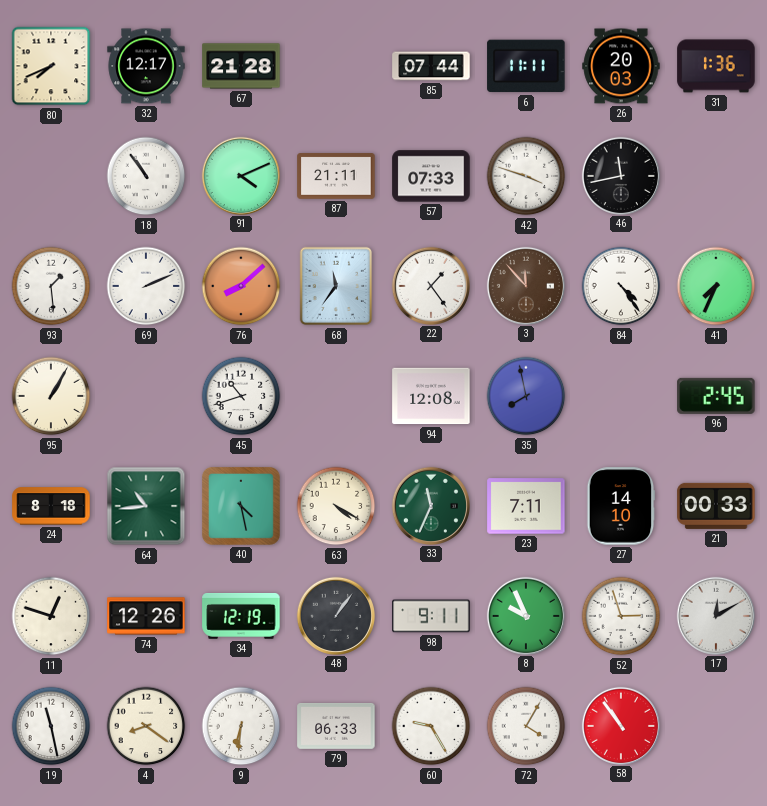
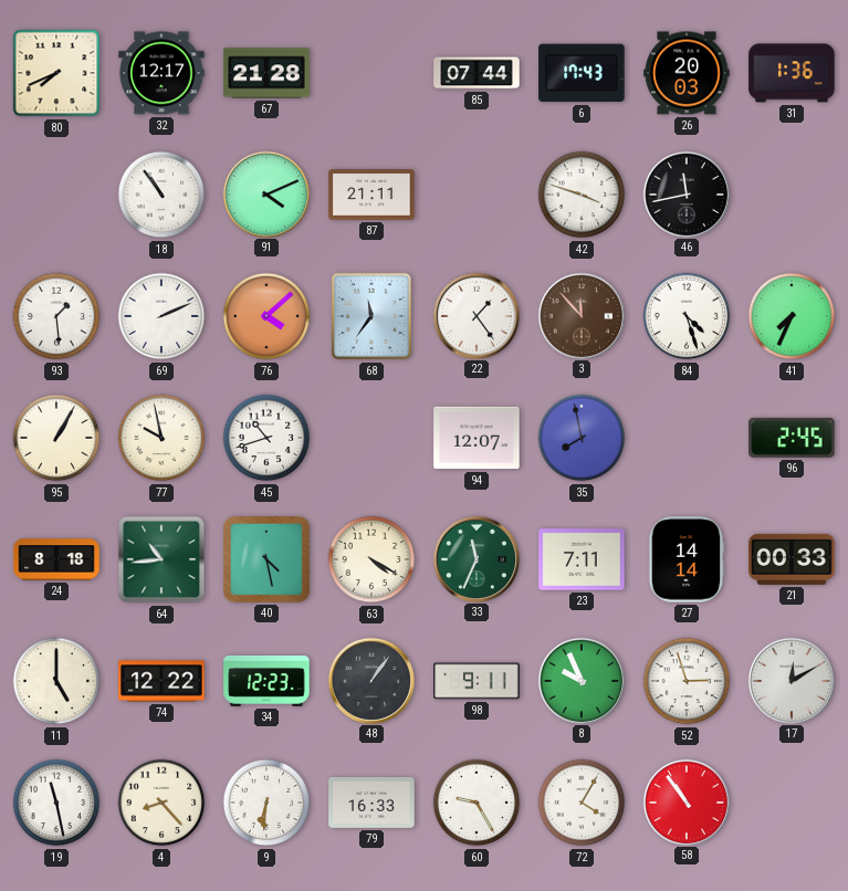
6: 11:11 -> 17:43
57: 07:33 -> none
76: 8:08 -> 4:08
84: 4:24 -> 4:27
77: none -> 9:58
94: 12:08 -> 12:07
27: 14:10 -> 14:14
11: 12:48 -> 5:00
74: 12:26 -> 12:22
34: 12:19 -> 12:23
4: 8:21 -> 8:23
79: 06:33 -> 16:33
